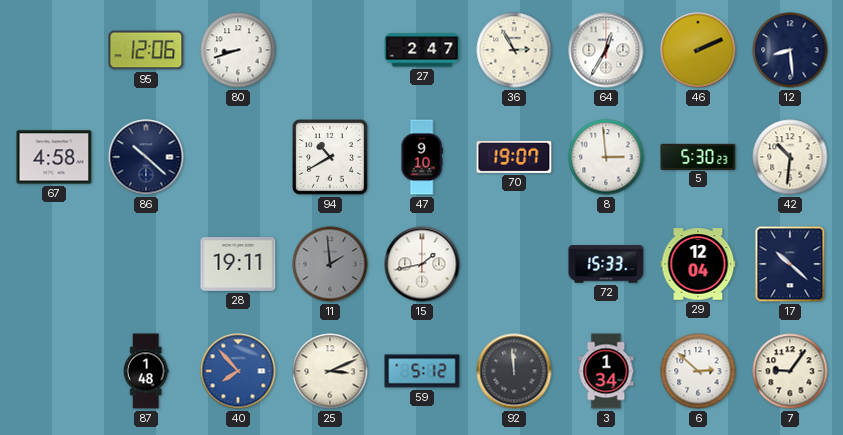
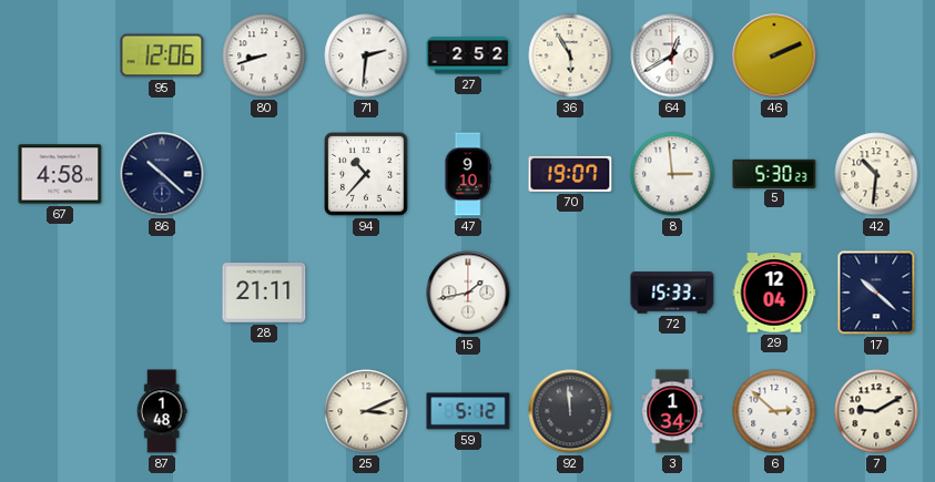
71: none -> 2:31
27: 2:47 -> 2:52
36: 2:55 -> 5:55
64: 12:35 -> 12:40
12: 8:29 -> none
94: 10:40 -> 10:37
28: 19:11 -> 21:11
11: 1:59 -> none
40: 7:53 -> none
7: 9:06 -> 9:10
